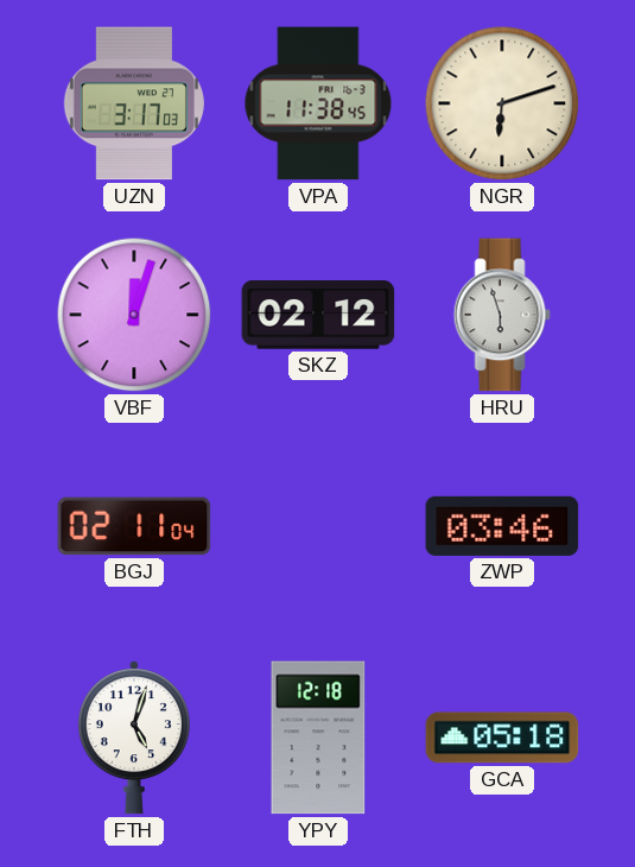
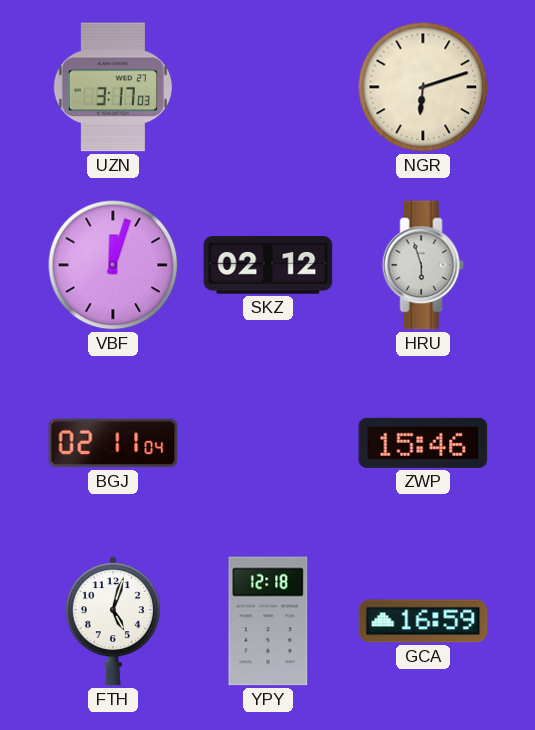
VPA: 11:38 -> none
ZWP: 03:46 -> 15:46
GCA: 05:18 -> 16:59
